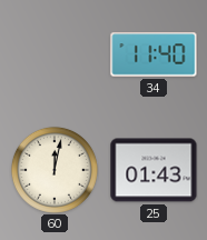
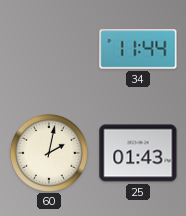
34: 11:40 -> 11:44
60: 12:02 -> 2:02
